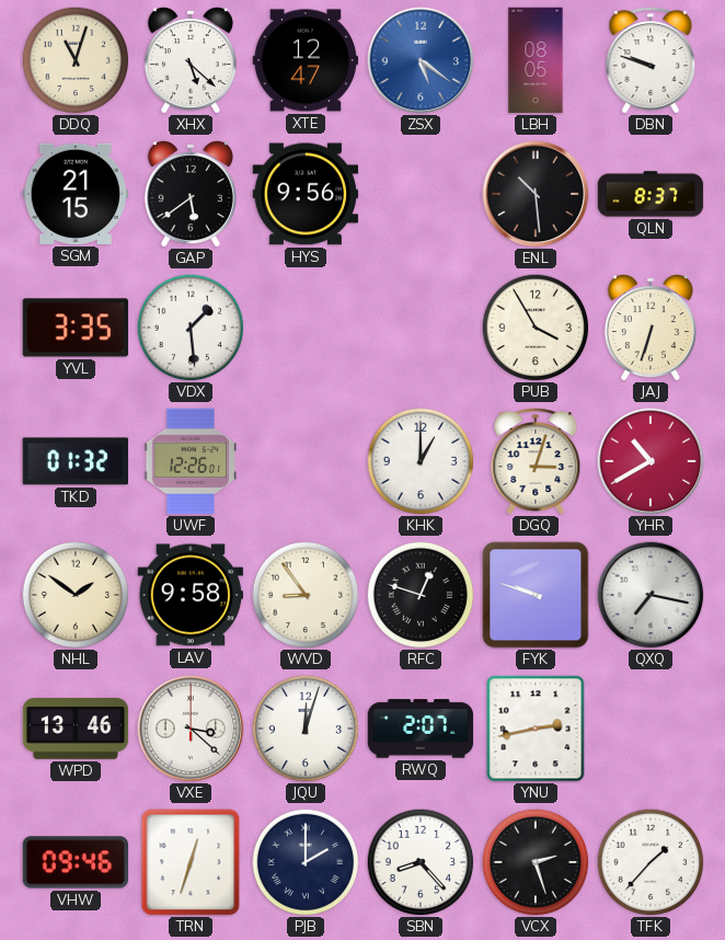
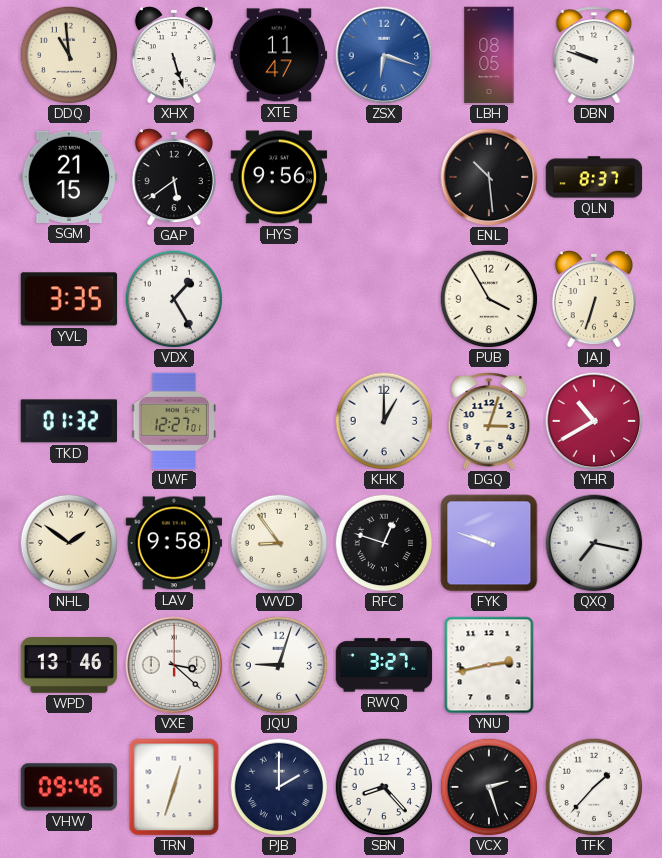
DDQ: 11:03 -> 10:59
XHX: 5:22 -> 5:27
XTE: 12:47 -> 11:47
ZSX: 5:21 -> 6:18
VDX: 1:29 -> 1:25
UWF: 12:26 -> 12:27
JQU: 12:03 -> 9:03
RWQ: 2:07 -> 3:27
